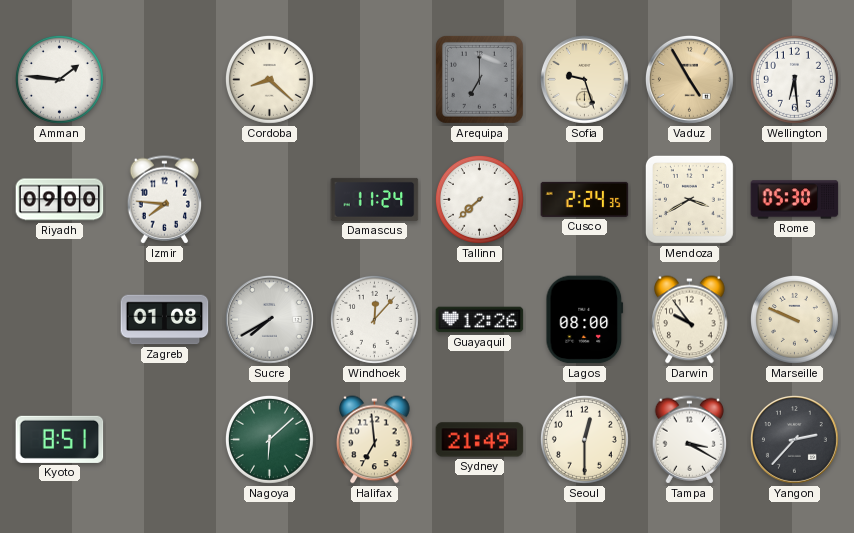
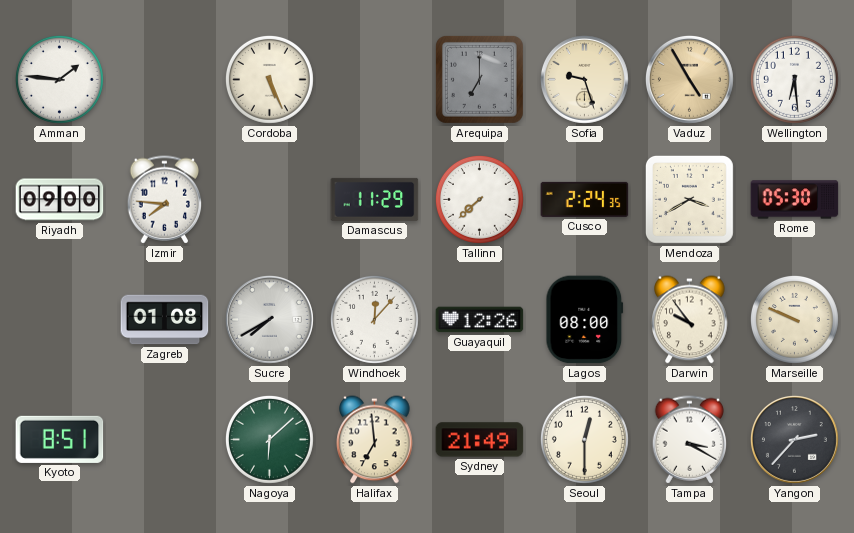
Cordoba: 8:22 -> 5:26
Damascus: 11:24 -> 11:29
